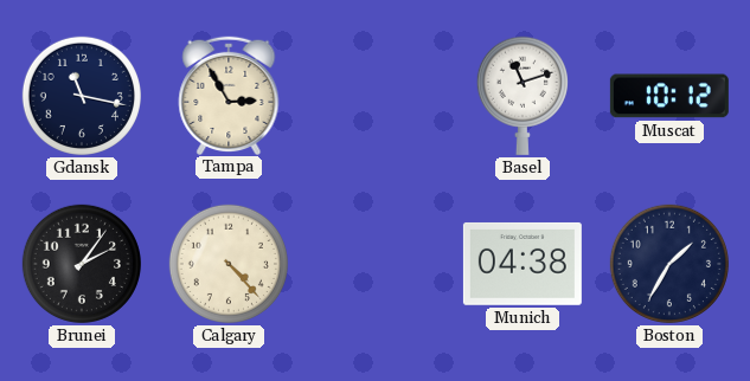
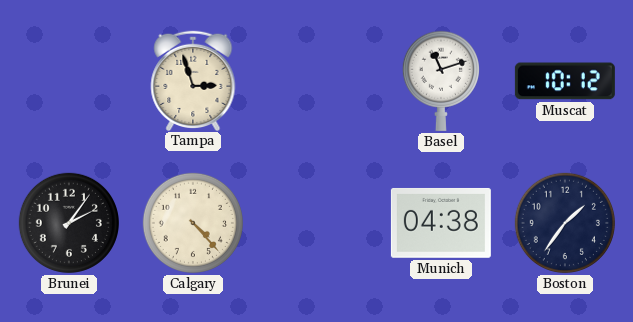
Gdansk: 11:17 -> none
Tampa: 2:55 -> 2:57
Boston: 1:35 -> 1:36
